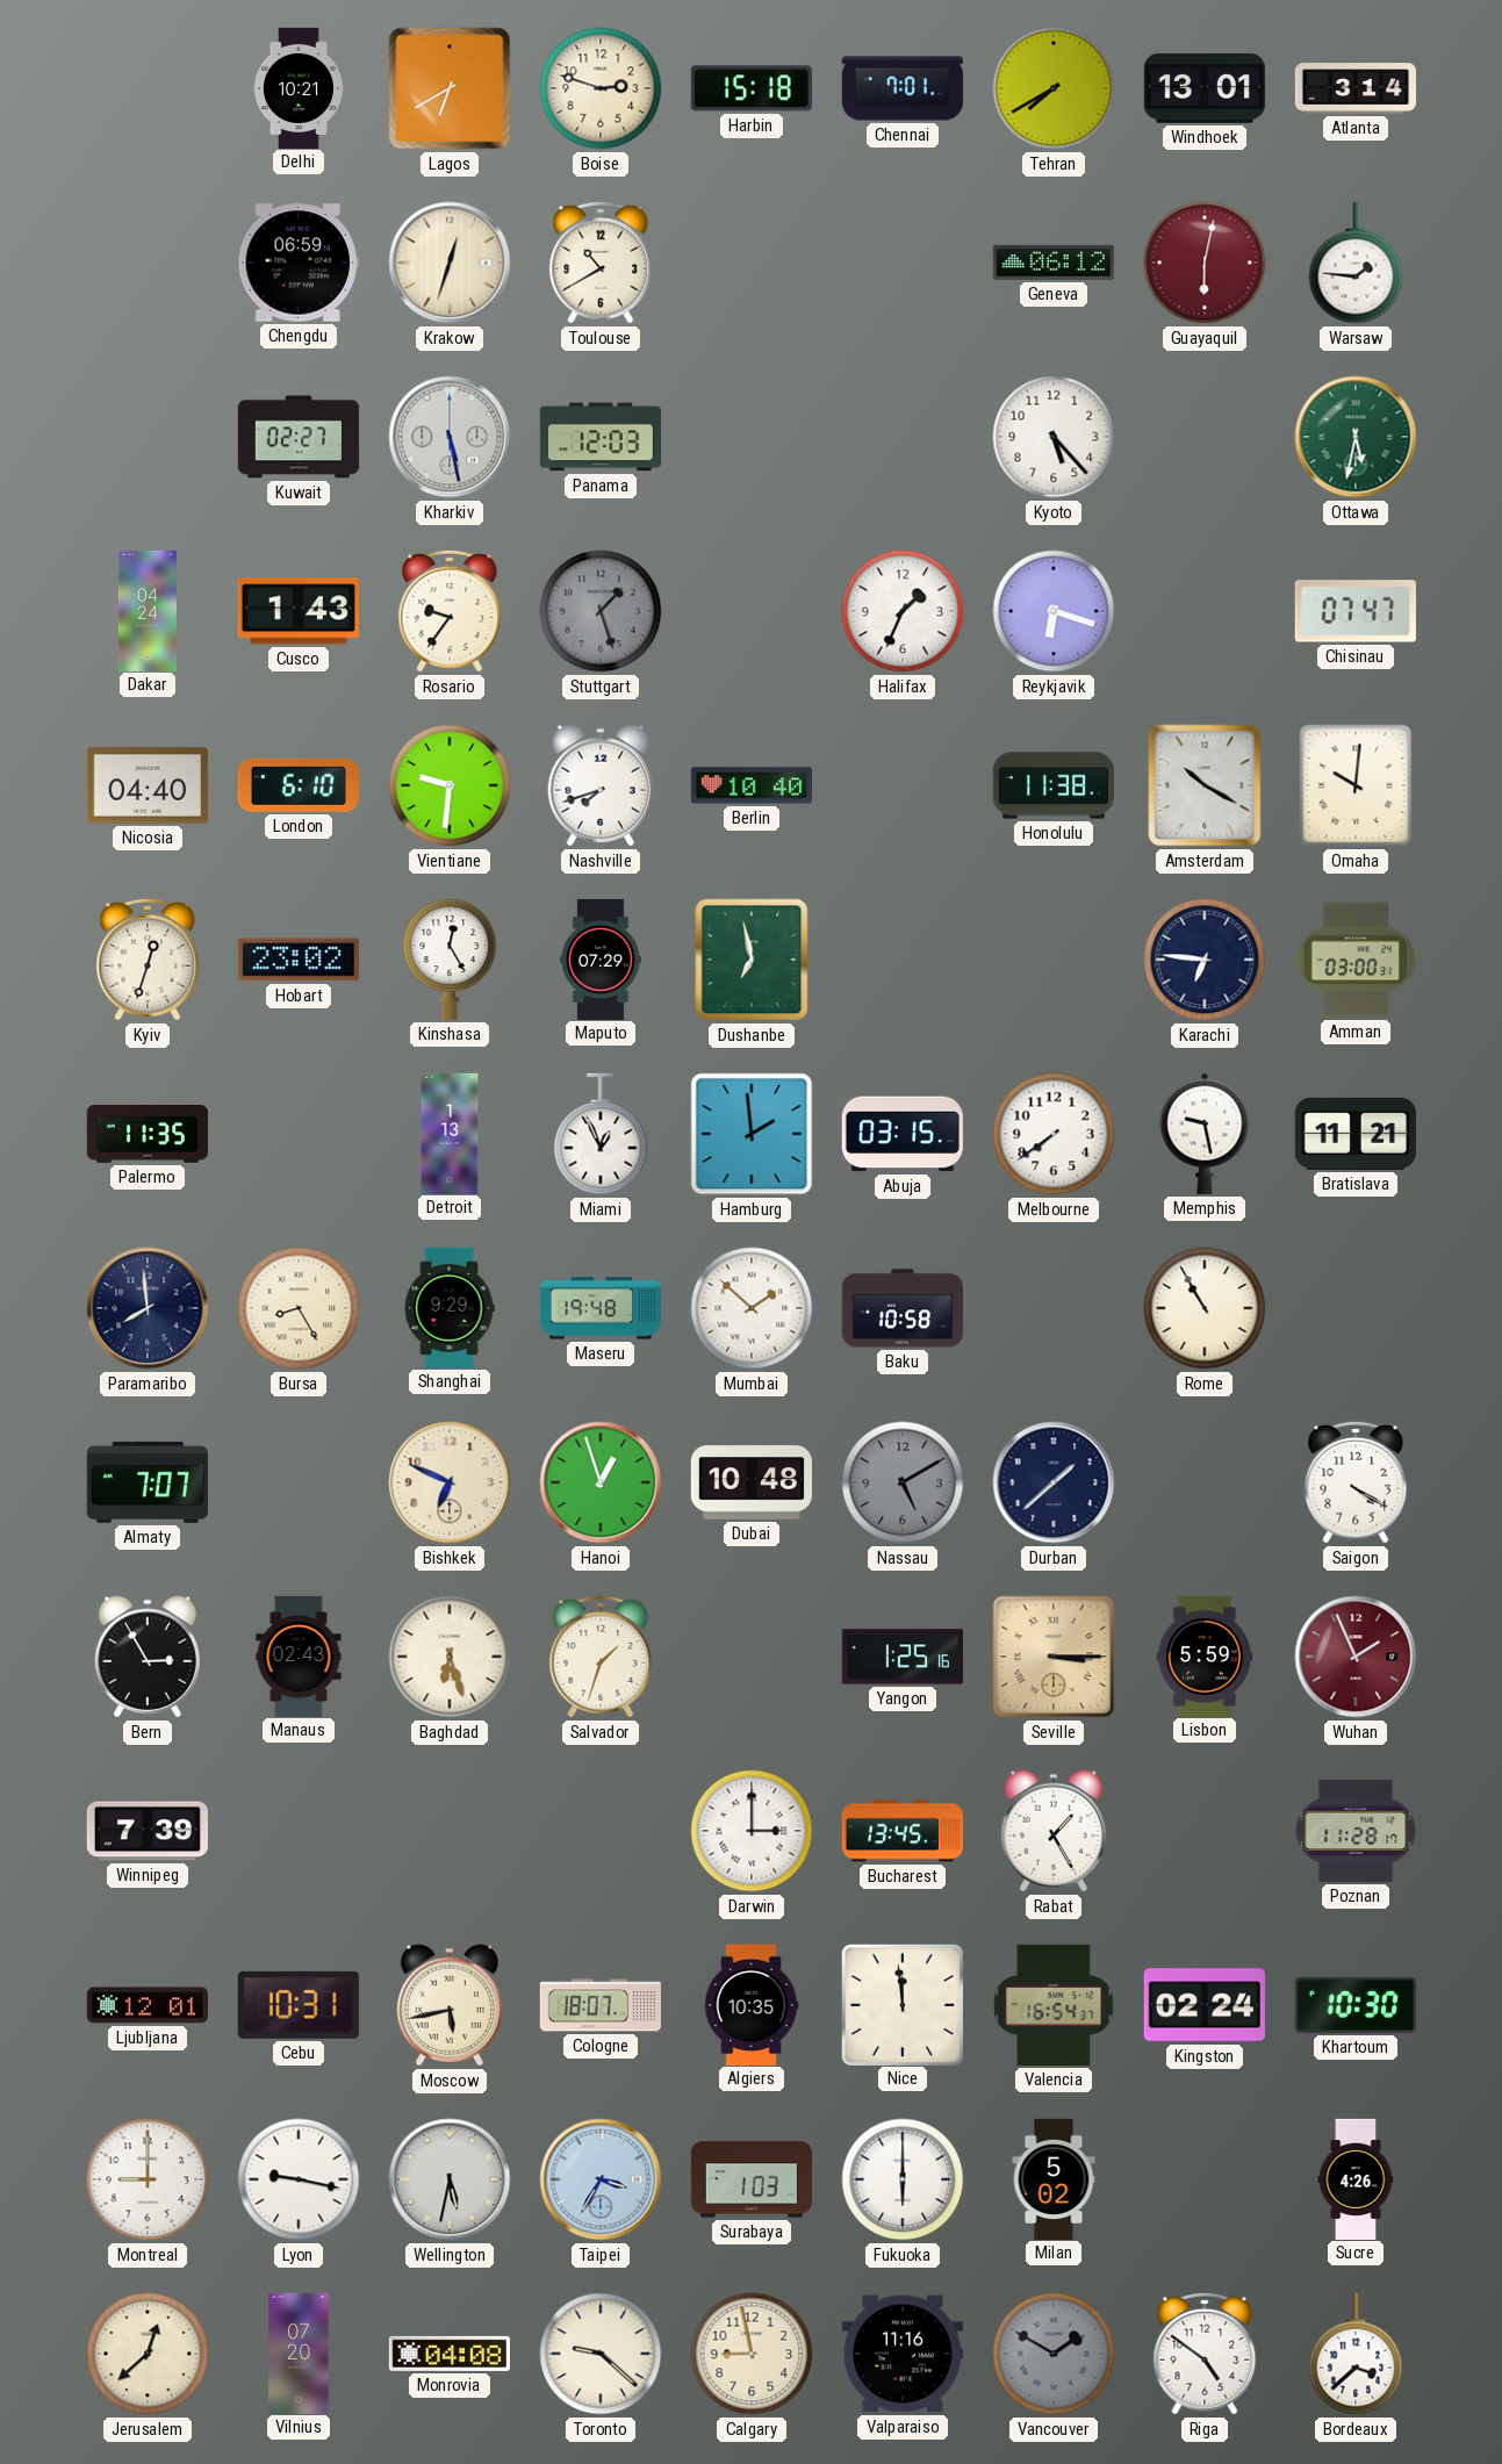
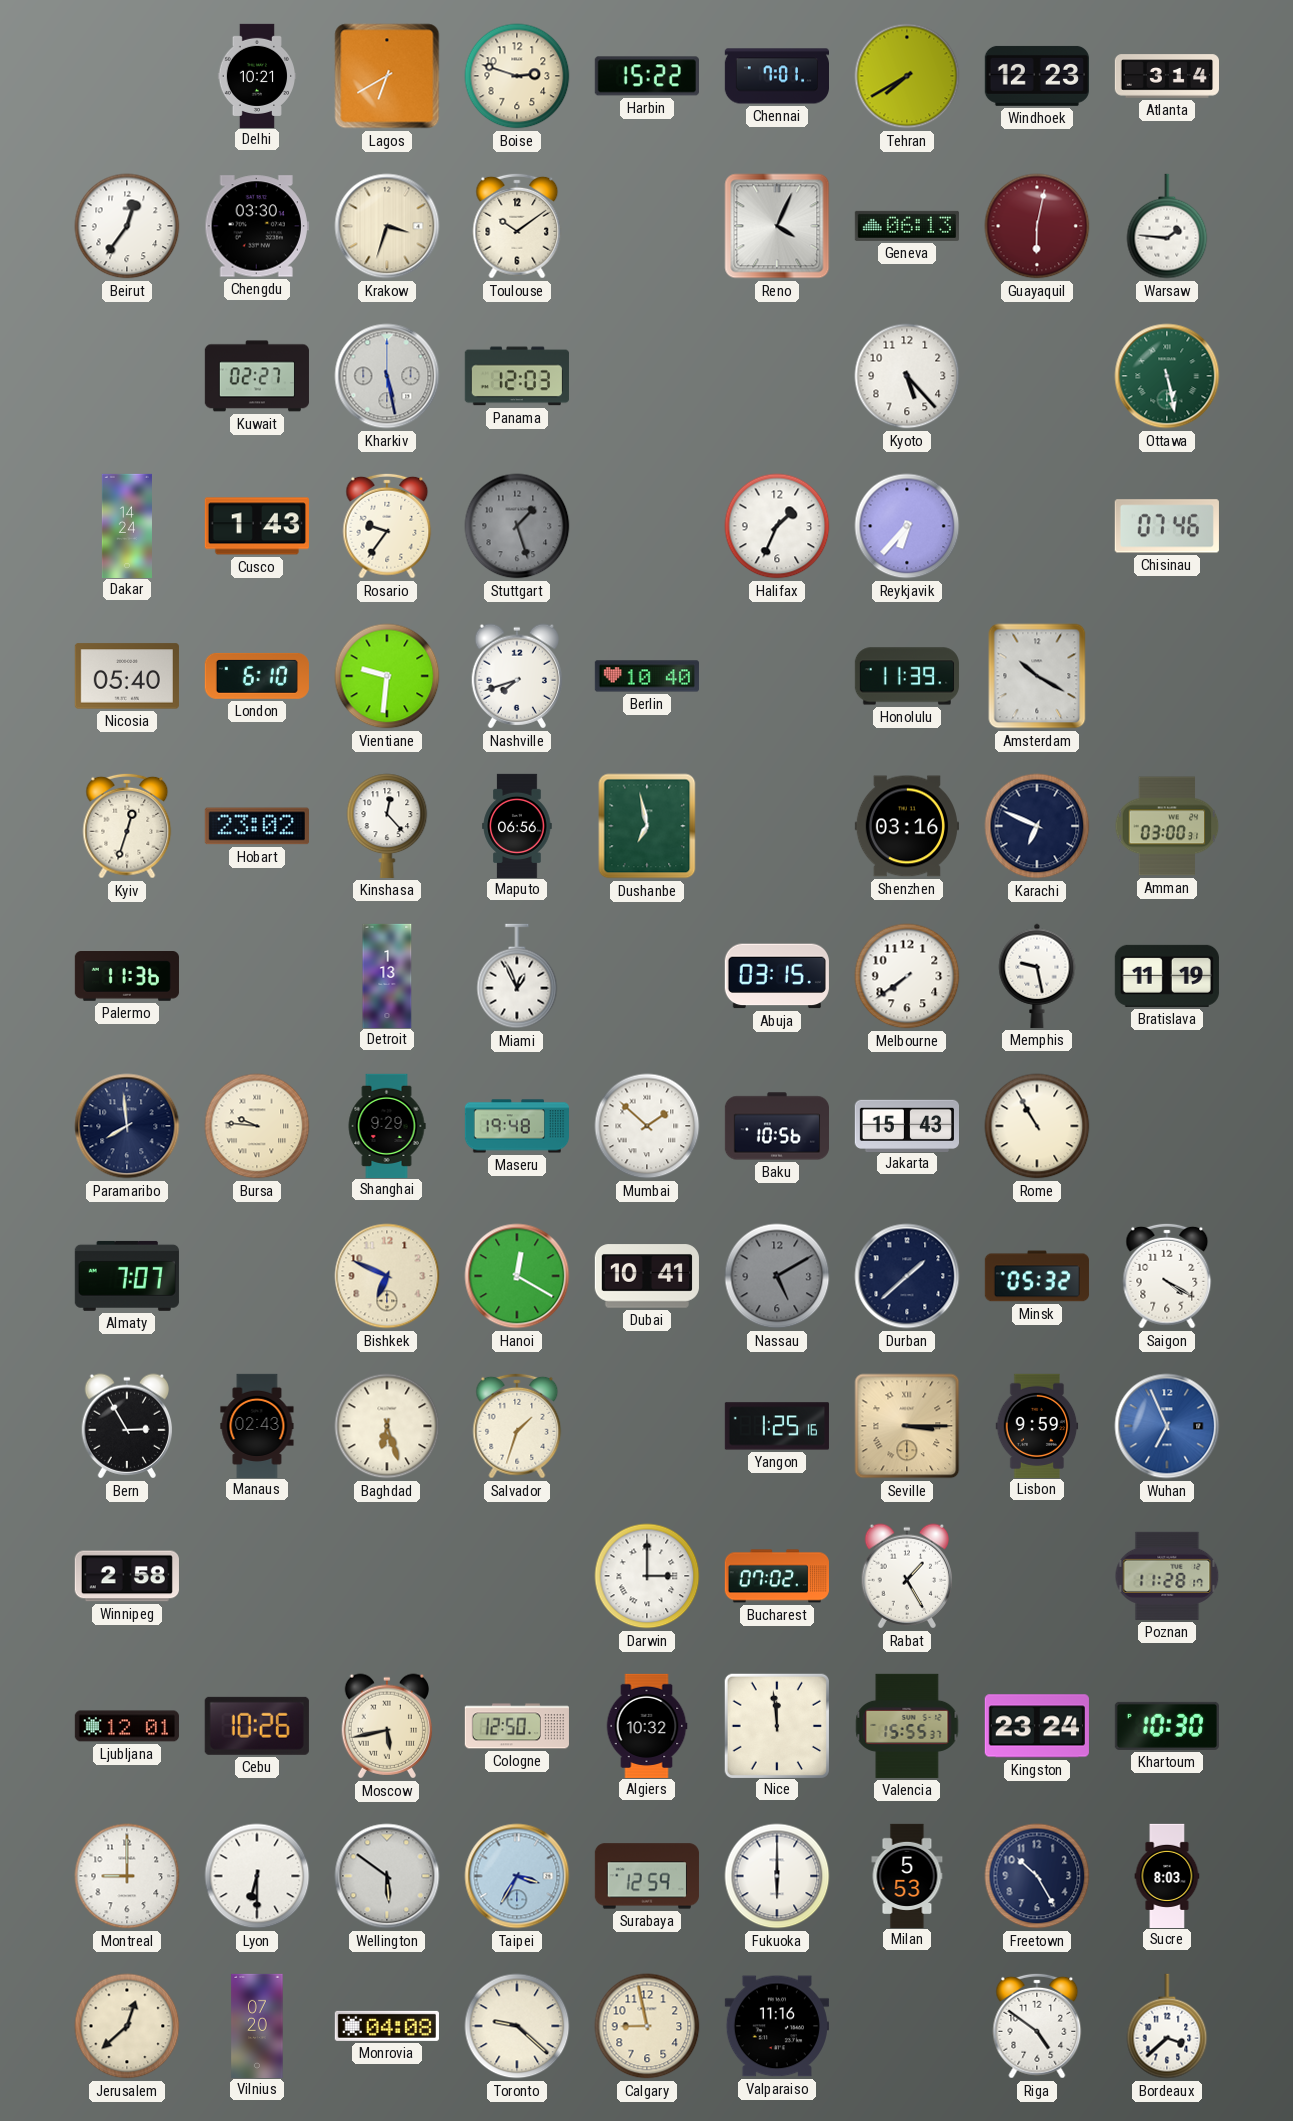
Harbin: 15:18 -> 15:22
Windhoek: 13:01 -> 12:23
Beirut: none -> 12:36
Chengdu: 06:59 -> 03:30
Krakow: 12:33 -> 3:33
Toulouse: 10:40 -> 10:09
Reno: none -> 4:04
Geneva: 06:12 -> 06:13
Ottawa: 5:32 -> 5:28
Dakar: 04:24 -> 14:24
Reykjavik: 6:18 -> 6:37
Chisinau: 07:47 -> 07:46
Nicosia: 04:40 -> 05:40
Honolulu: 11:38 -> 11:39
Omaha: 10:01 -> none
Kinshasa: 12:25 -> 12:23
Maputo: 07:29 -> 06:56
Shenzhen: none -> 03:16
Karachi: 6:46 -> 6:49
Palermo: 11:35 -> 11:36
Hamburg: 1:59 -> none
Bratislava: 11:21 -> 11:19
Bursa: 8:25 -> 9:46
Baku: 10:58 -> 10:56
Jakarta: none -> 15:43
Hanoi: 12:57 -> 12:20
Dubai: 10:48 -> 10:41
Minsk: none -> 05:32
Lisbon: 5:59 -> 9:59
Wuhan: 1:56 -> 6:56
Wuhan dial: burgundy -> blue
Winnipeg: 7:39 -> 2:58
Bucharest: 13:45 -> 07:02
Cebu: 10:31 -> 10:26
Cologne: 18:07 -> 12:50
Algiers: 10:35 -> 10:32
Valencia: 16:54 -> 15:55
Kingston: 02:24 -> 23:24
Lyon: 9:17 -> 6:30
Wellington: 5:32 -> 5:51
Surabaya: 1:03 -> 12:59
Milan: 5:02 -> 5:53
Freetown: none -> 10:25
Sucre: 4:26 -> 8:03
Vancouver: 1:50 -> none
